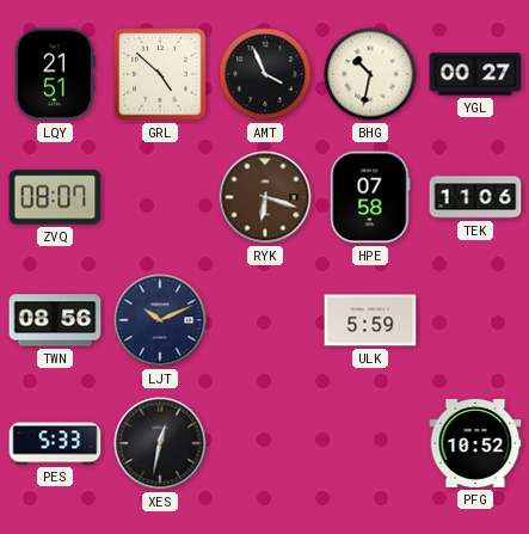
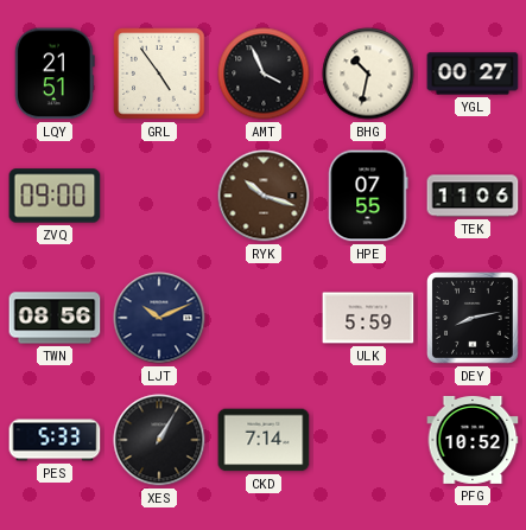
GRL: 4:52 -> 4:54
ZVQ: 08:07 -> 09:00
RYK: 6:18 -> 10:18
HPE: 07:58 -> 07:55
DEY: none -> 8:13
XES: 12:32 -> 1:05
CKD: none -> 7:14
